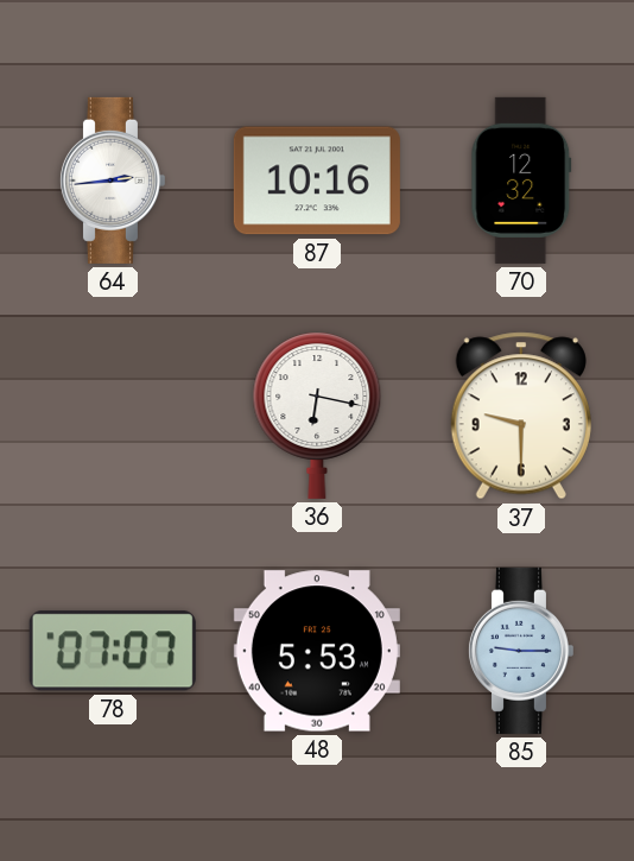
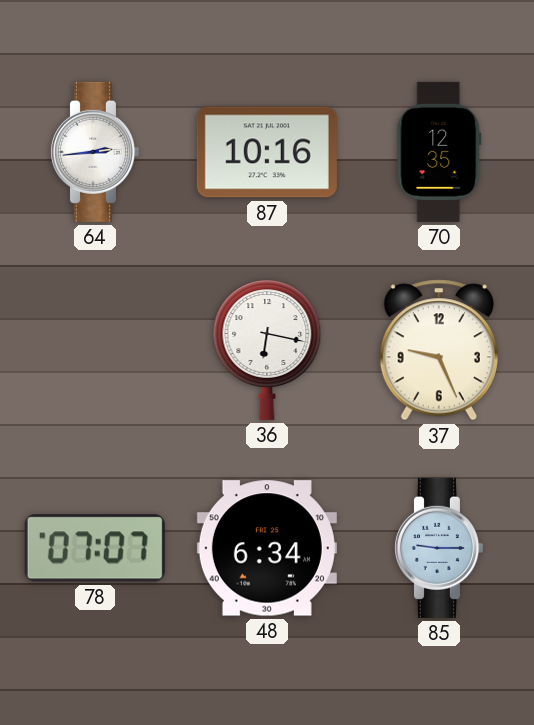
70: 12:32 -> 12:35
37: 9:30 -> 9:26
48: 5:53 -> 6:34
